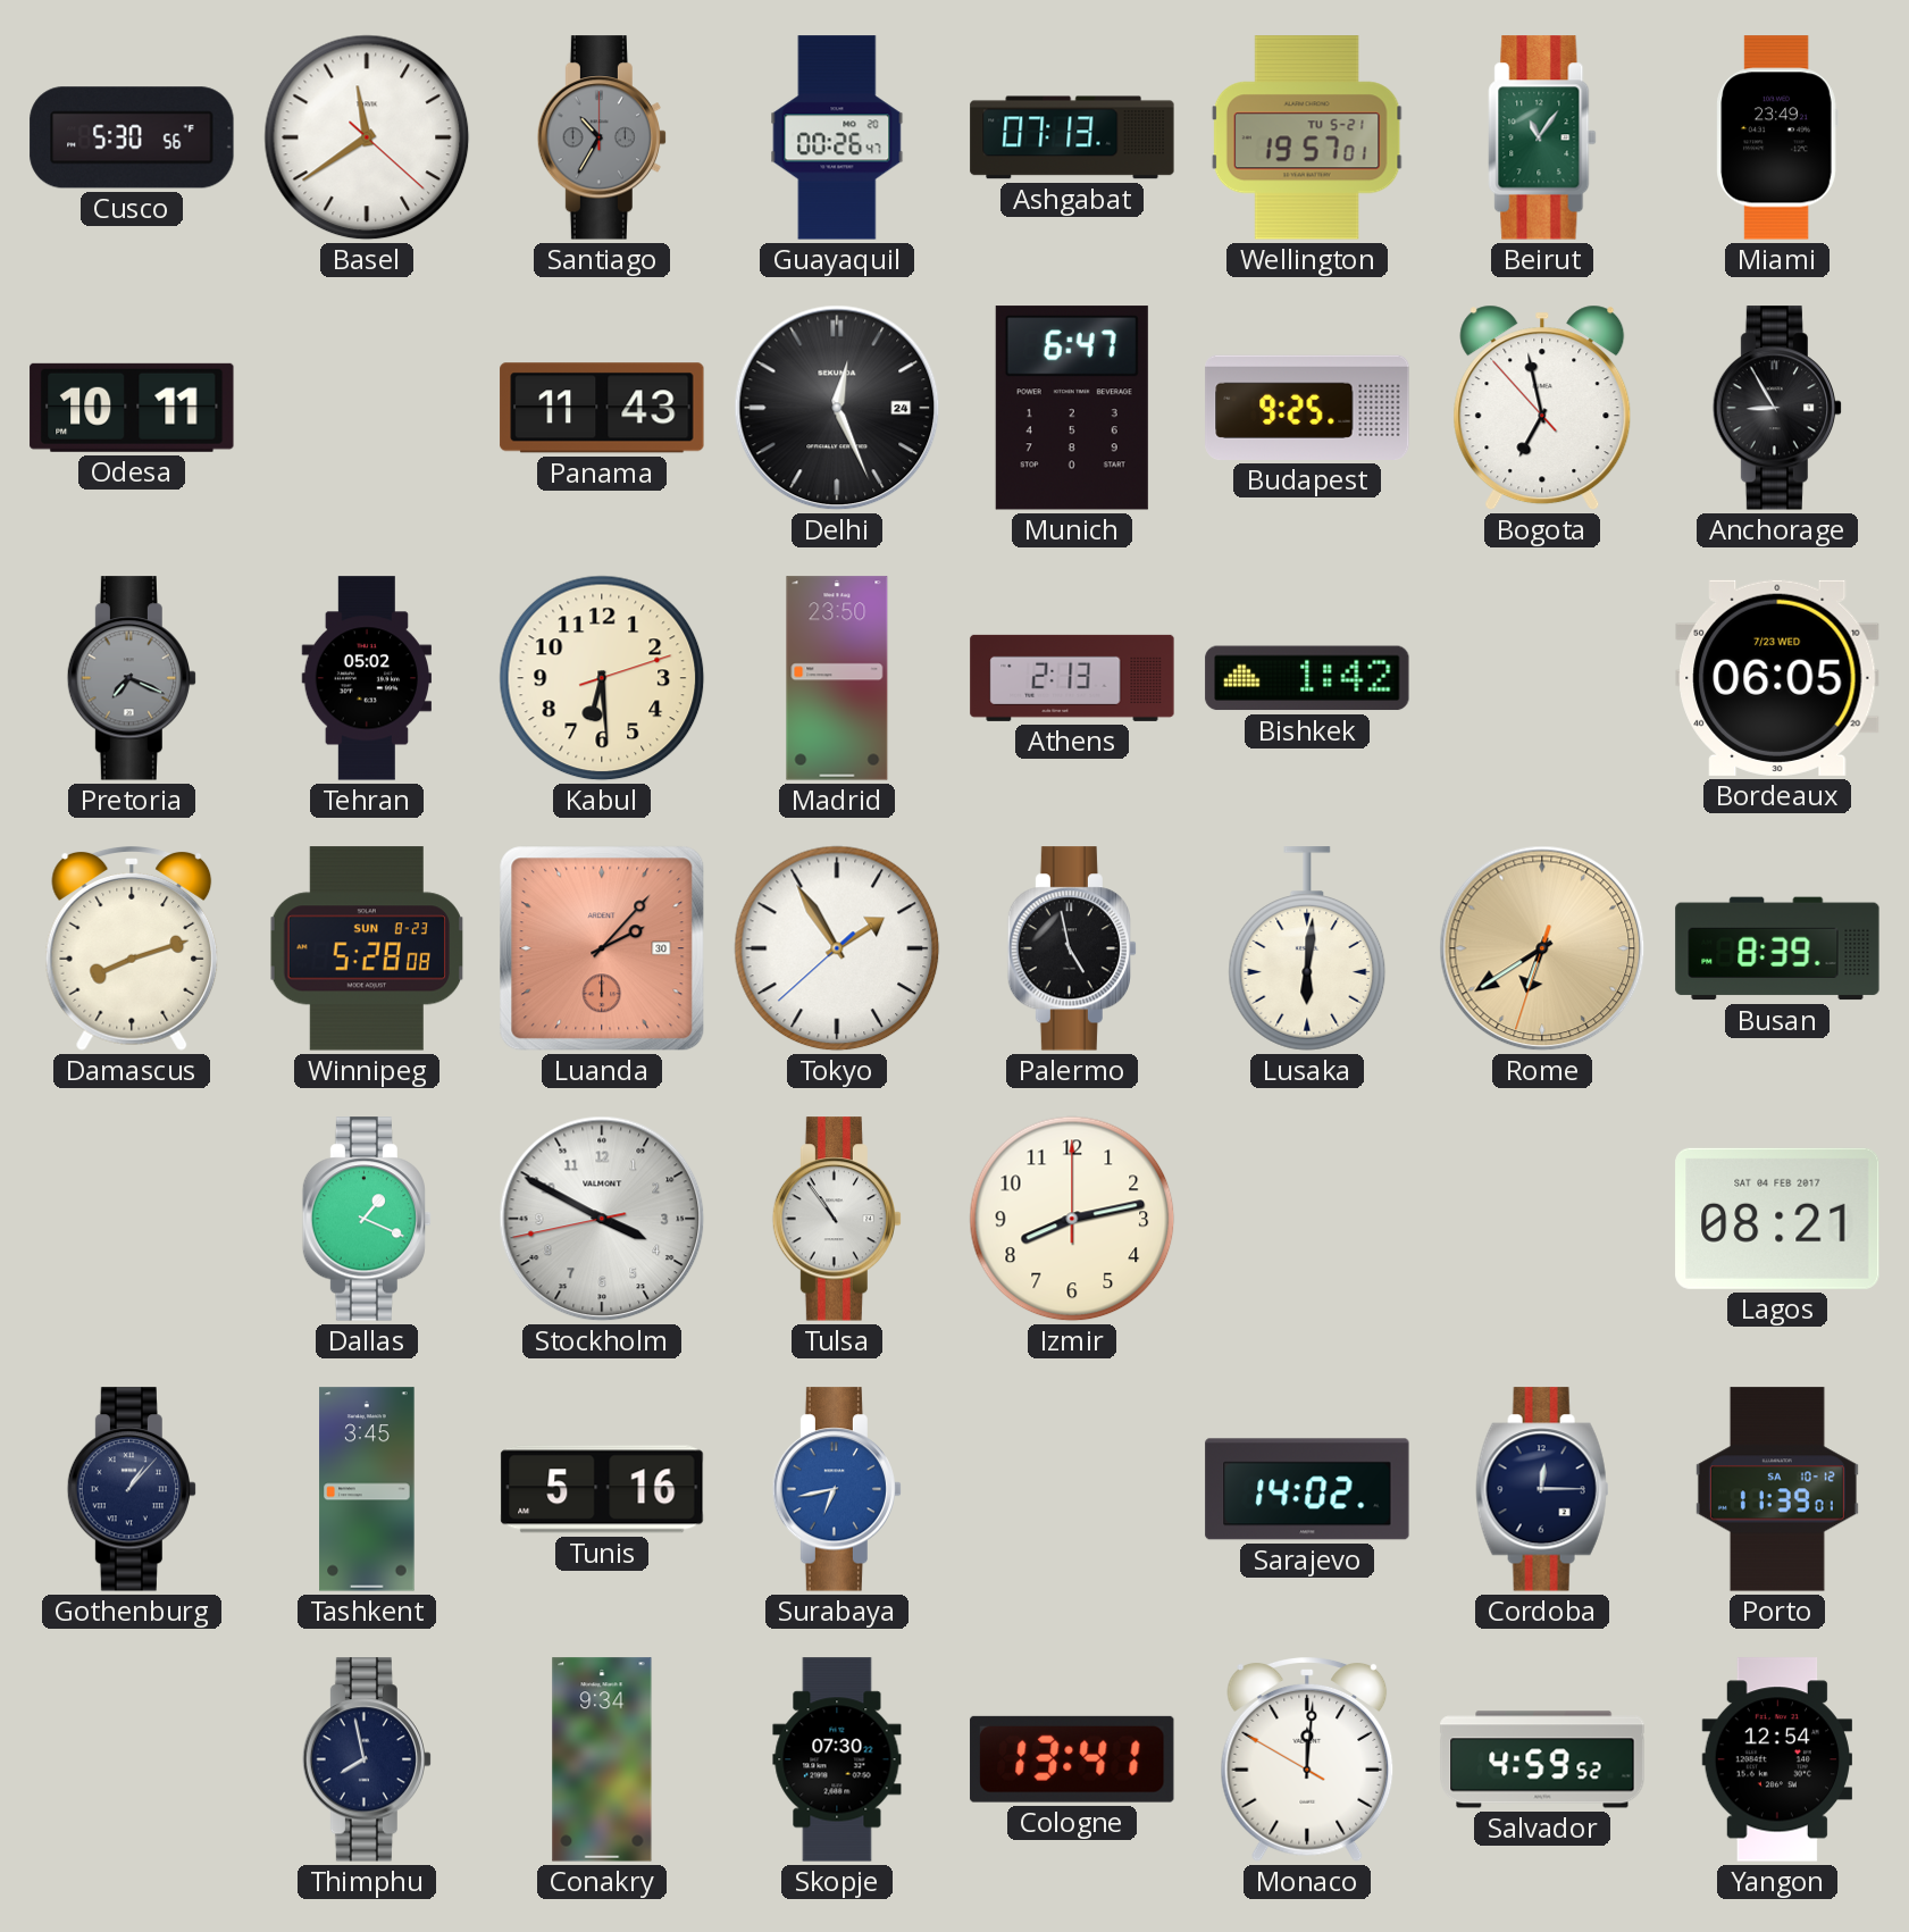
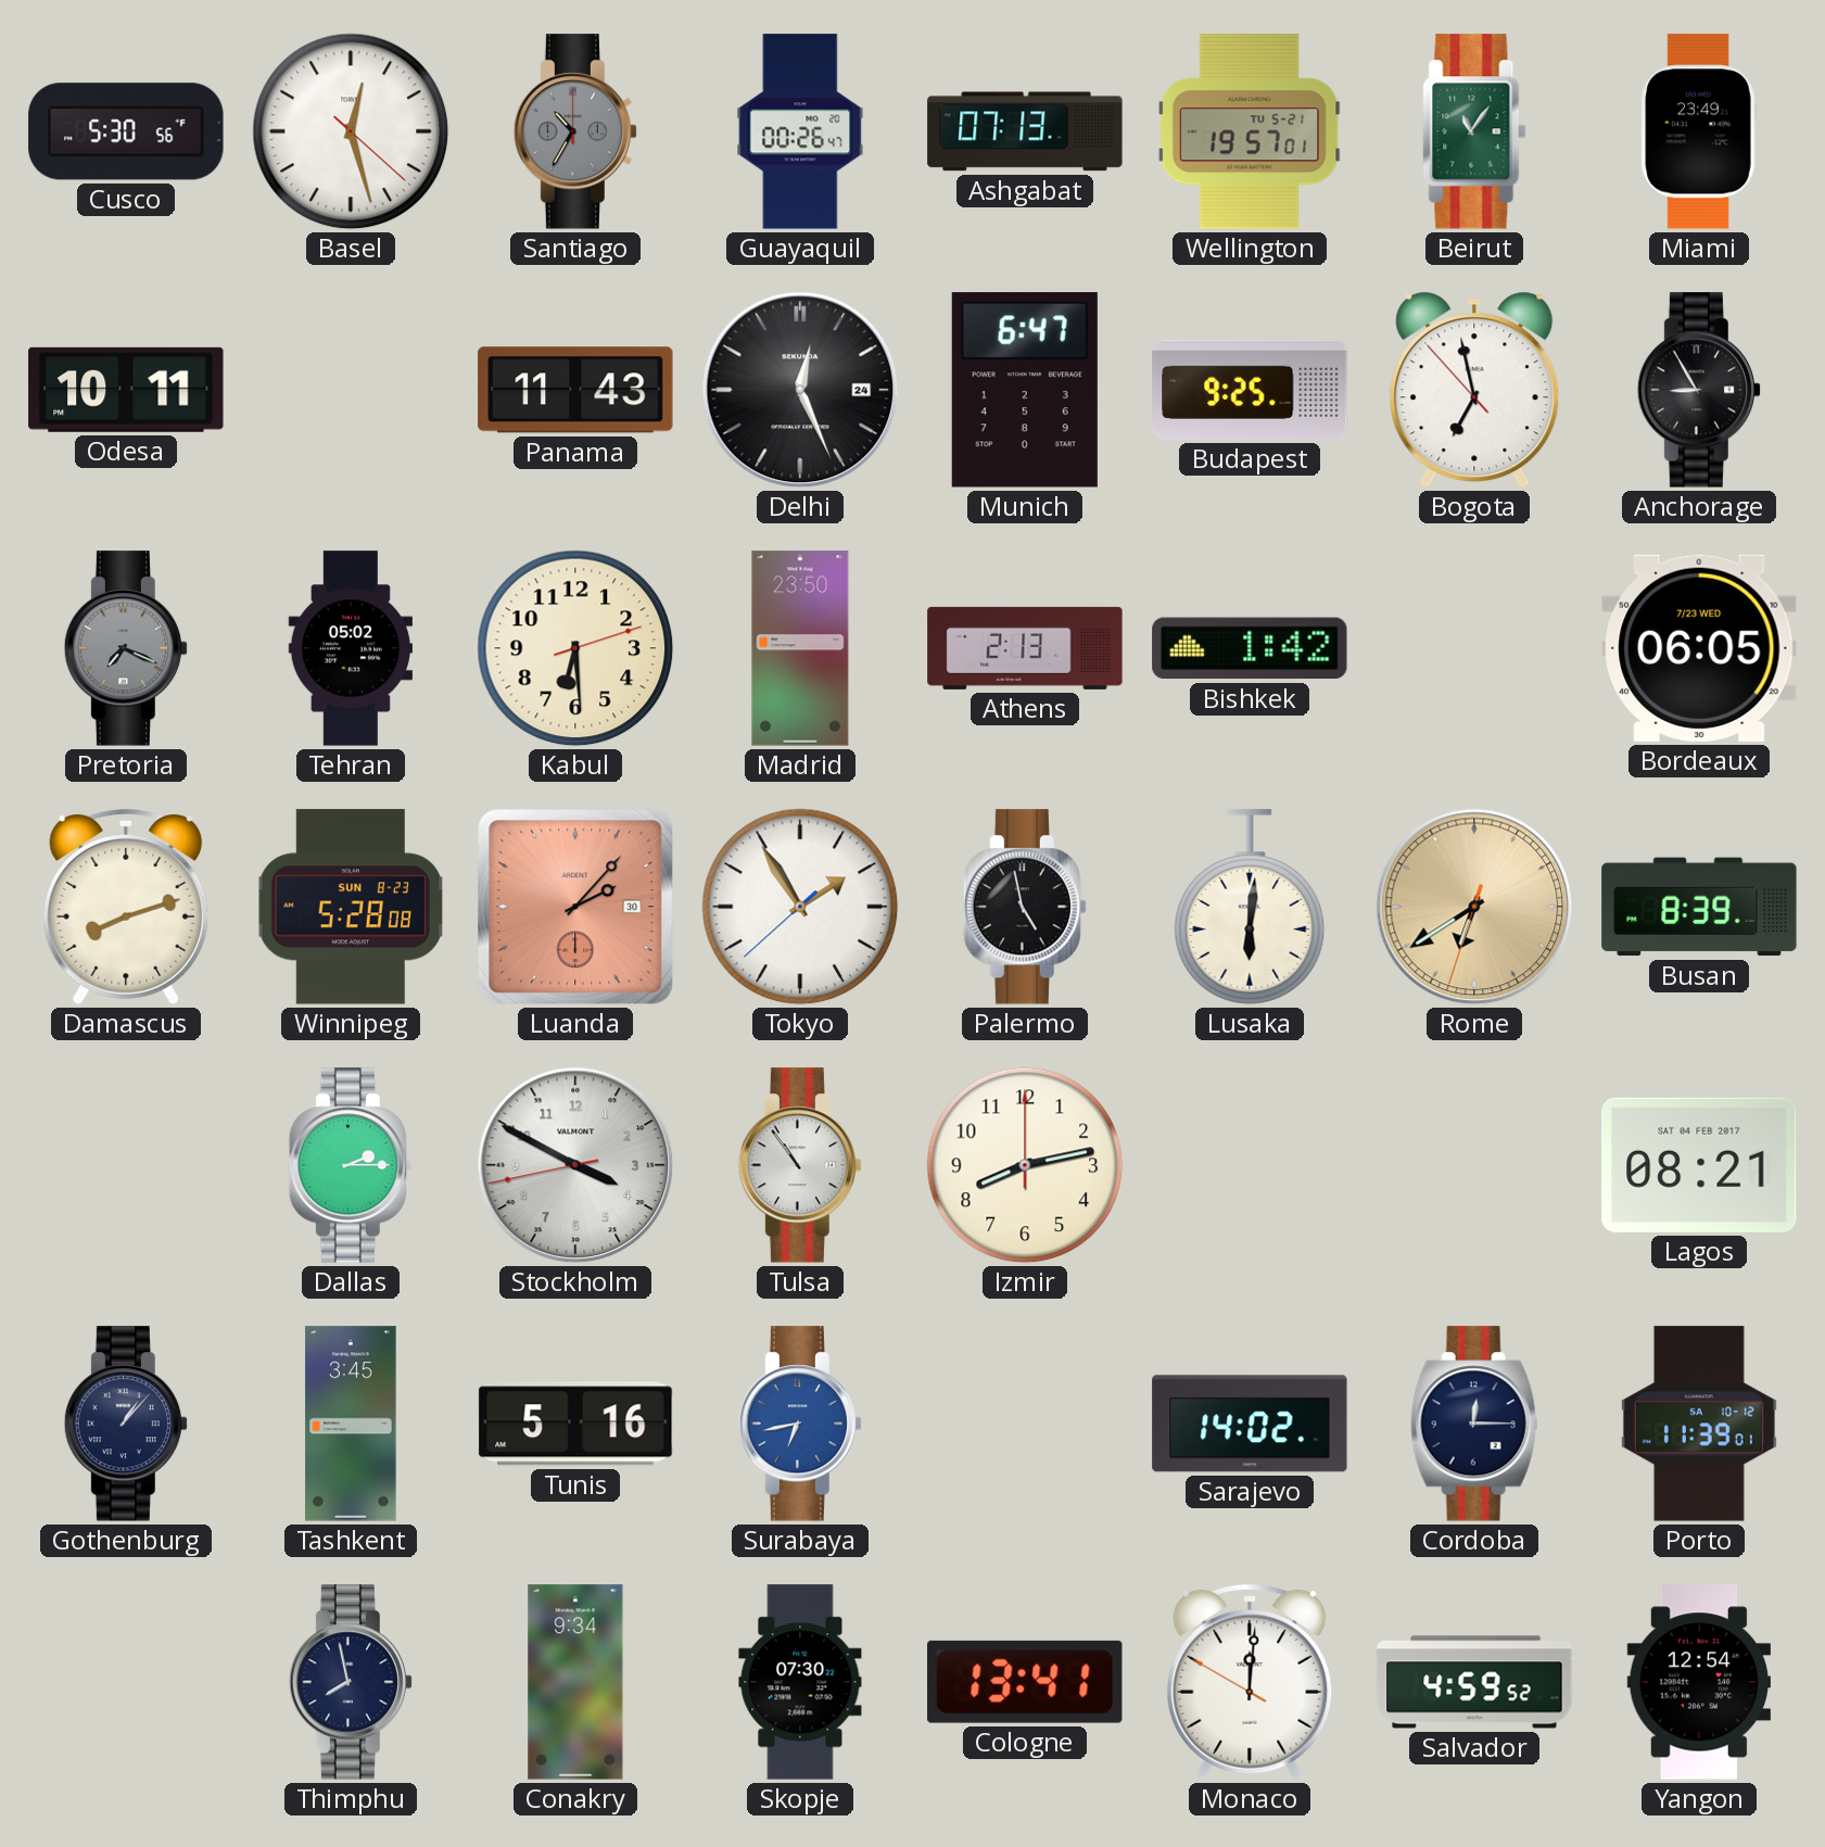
Basel: 11:39 -> 12:27
Dallas: 1:19 -> 2:15
